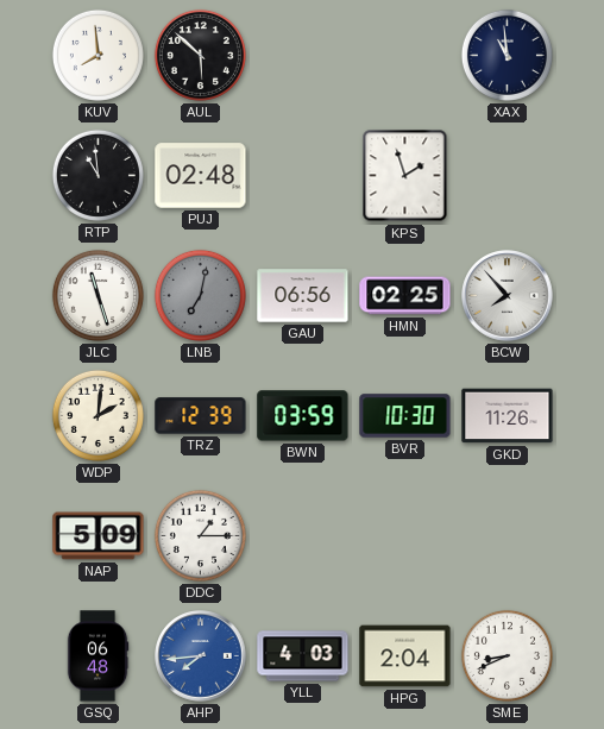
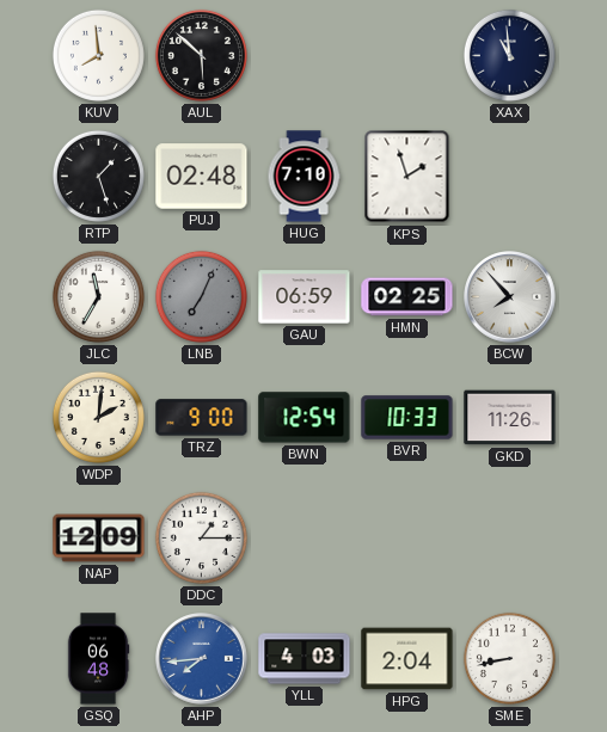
RTP: 10:59 -> 1:27
HUG: none -> 7:10
JLC: 11:27 -> 11:35
LNB: 7:02 -> 7:04
GAU: 06:56 -> 06:59
TRZ: 12:39 -> 9:00
BWN: 03:59 -> 12:54
BVR: 10:30 -> 10:33
NAP: 5:09 -> 12:09
SME: 8:41 -> 8:43
